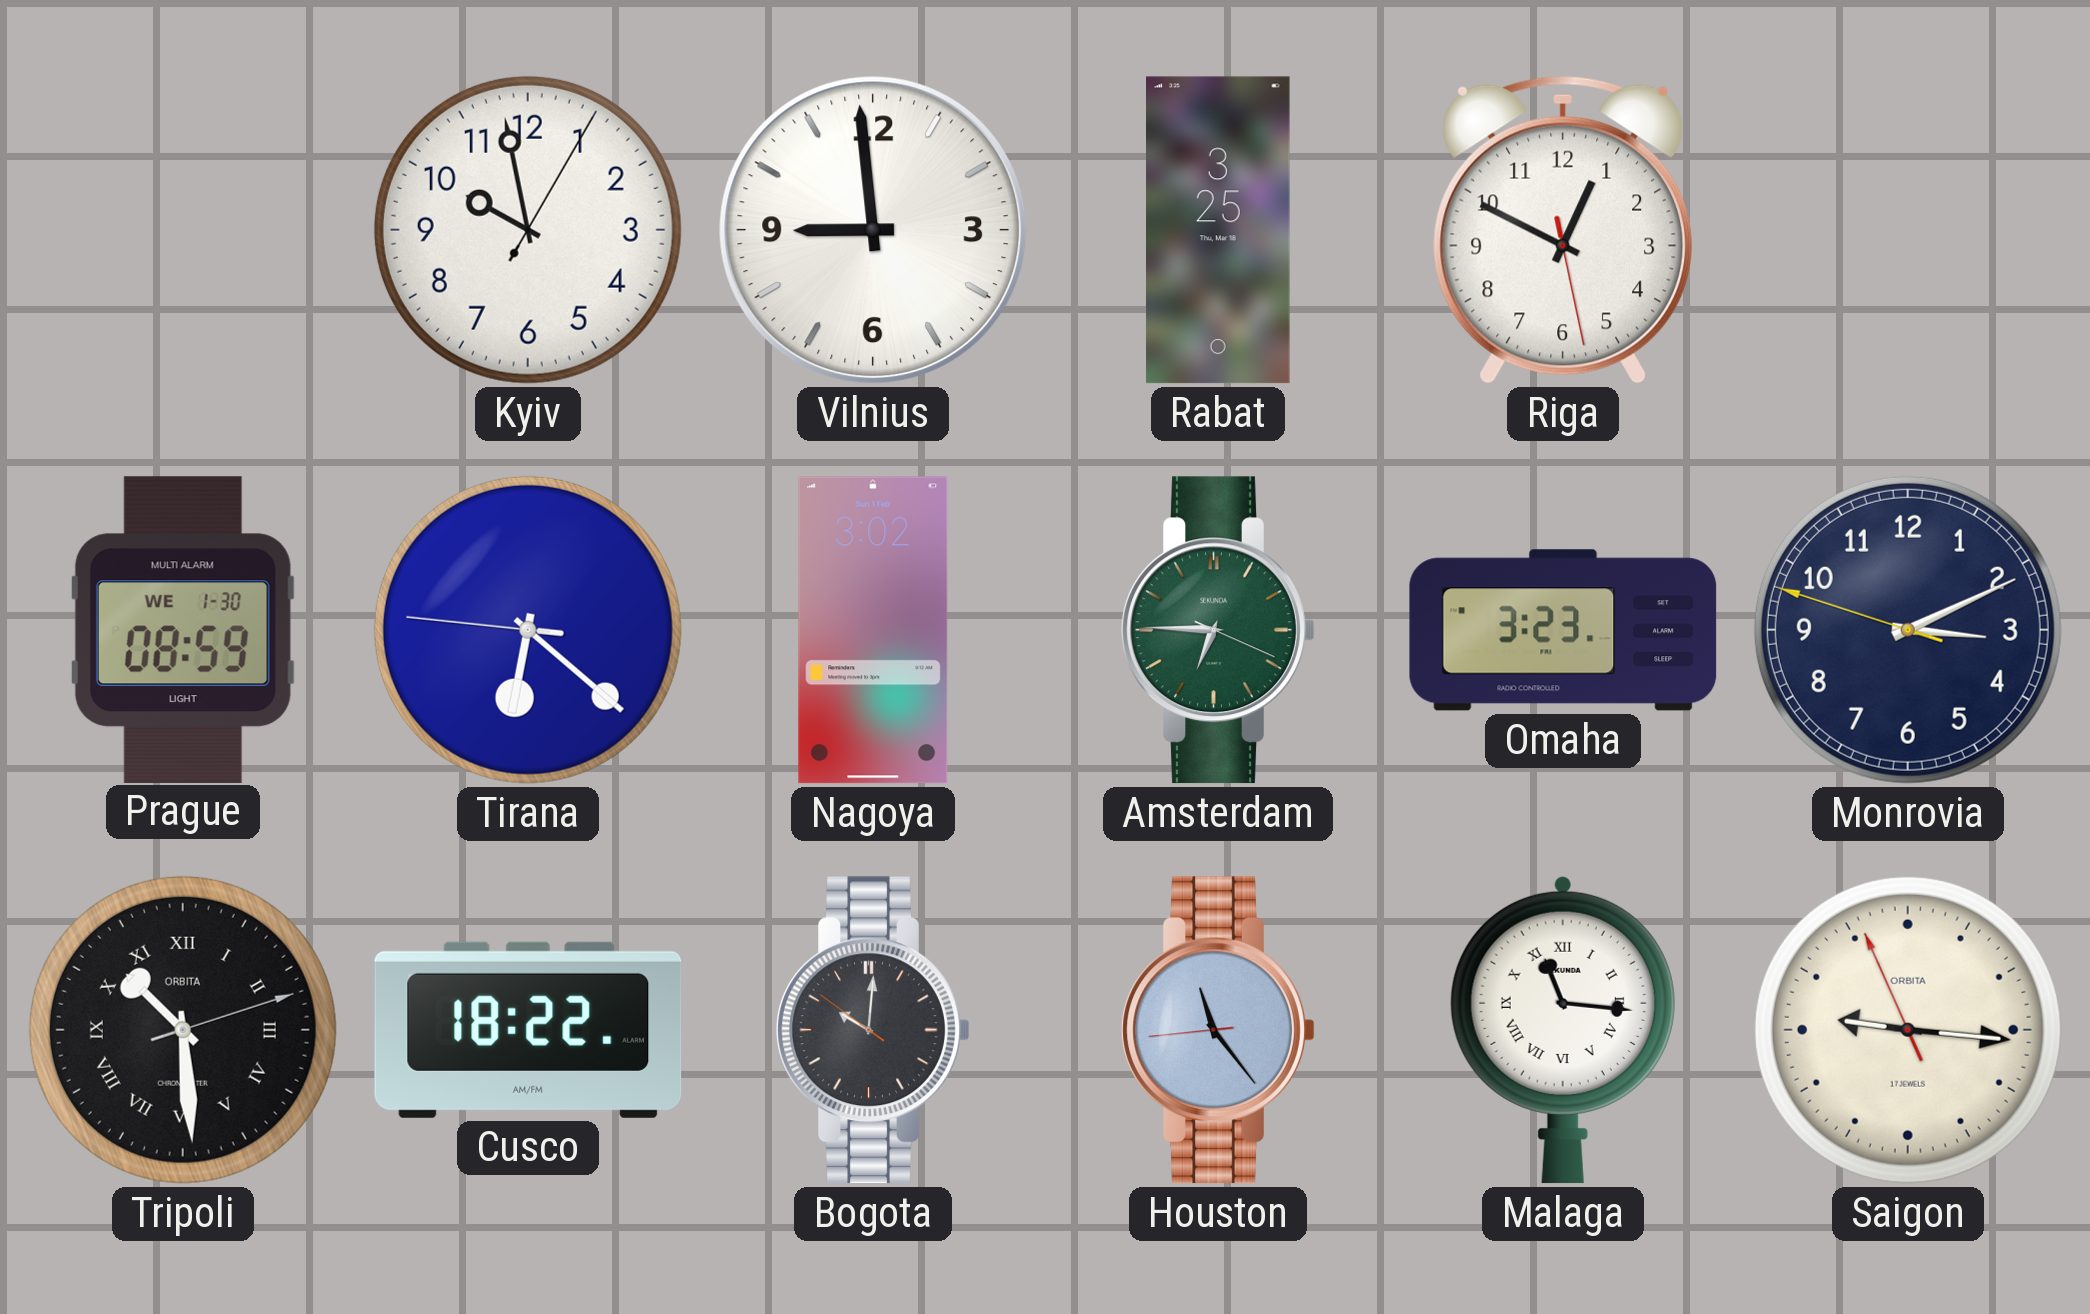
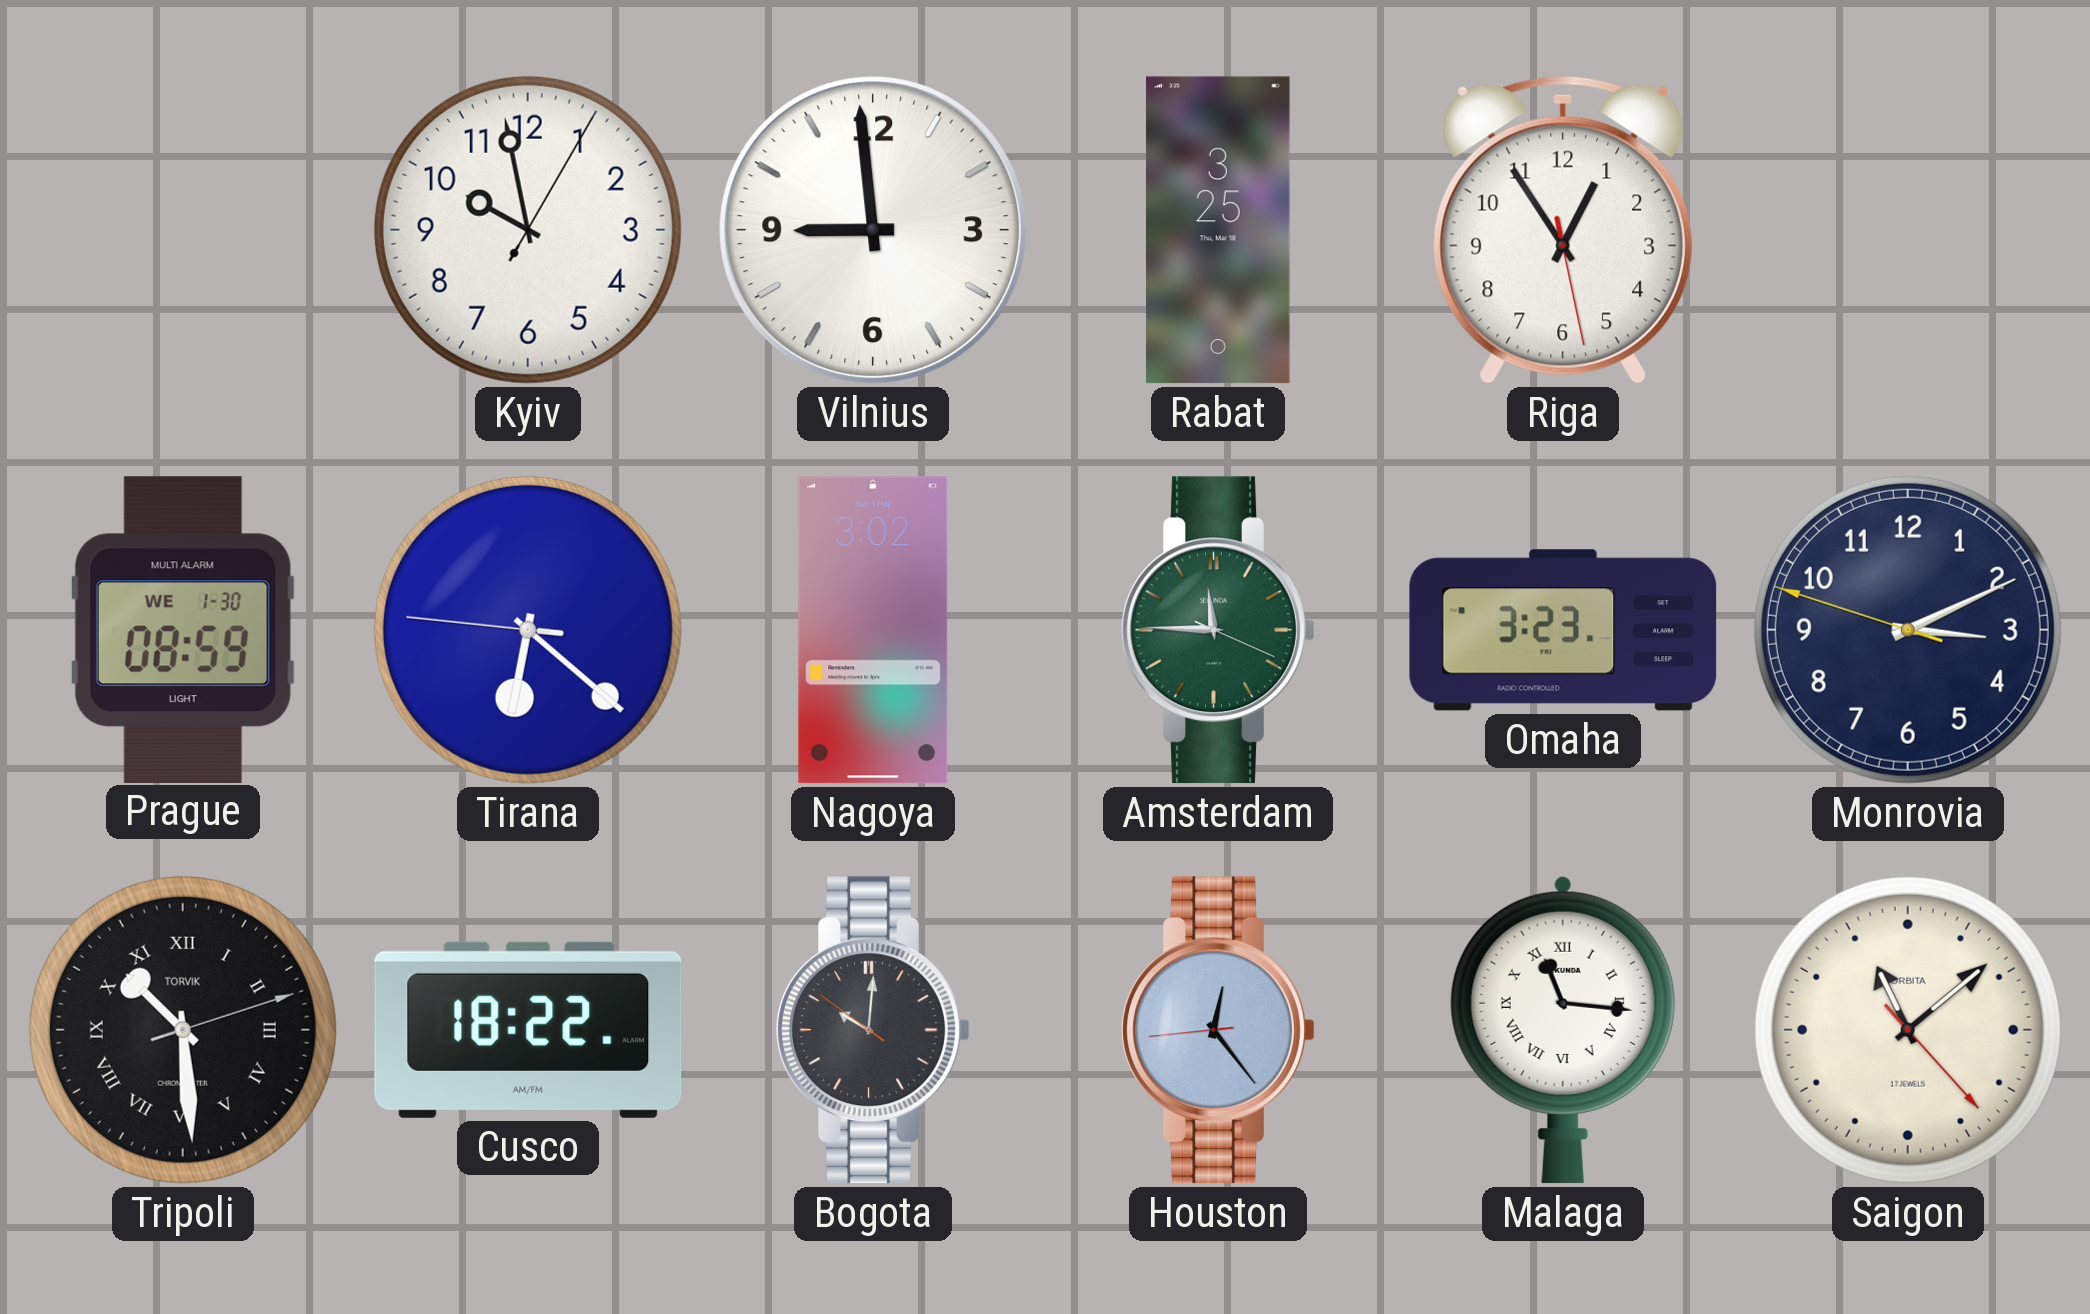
Riga: 12:49 -> 12:54
Amsterdam: 6:45 -> 11:45
Tripoli brand: ORBITA -> TORVIK
Houston: 11:23 -> 12:23
Saigon: 9:15 -> 11:08
